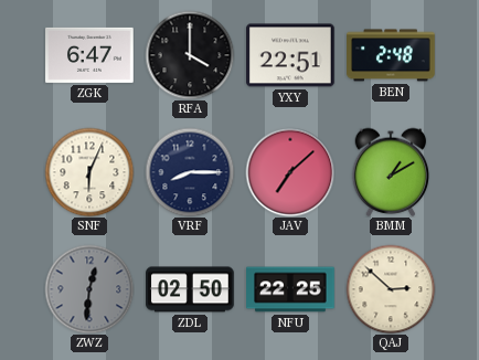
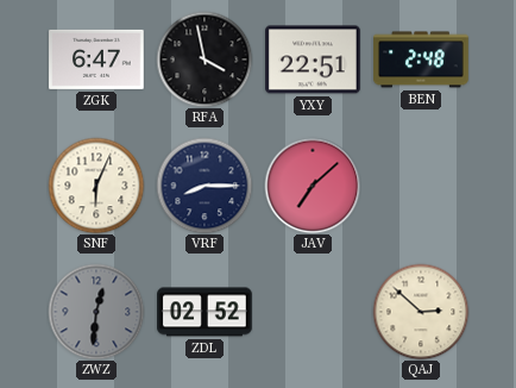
RFA: 4:00 -> 3:58
BMM: 1:10 -> none
ZDL: 02:50 -> 02:52
NFU: 22:25 -> none
